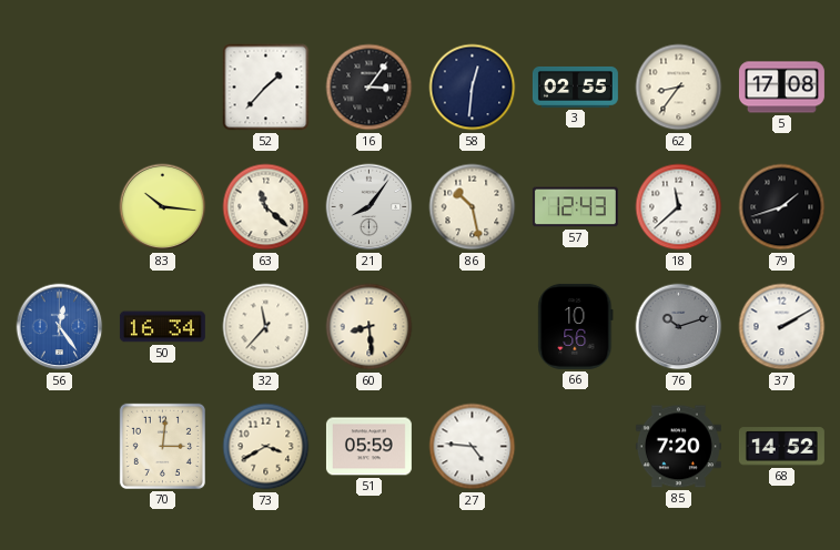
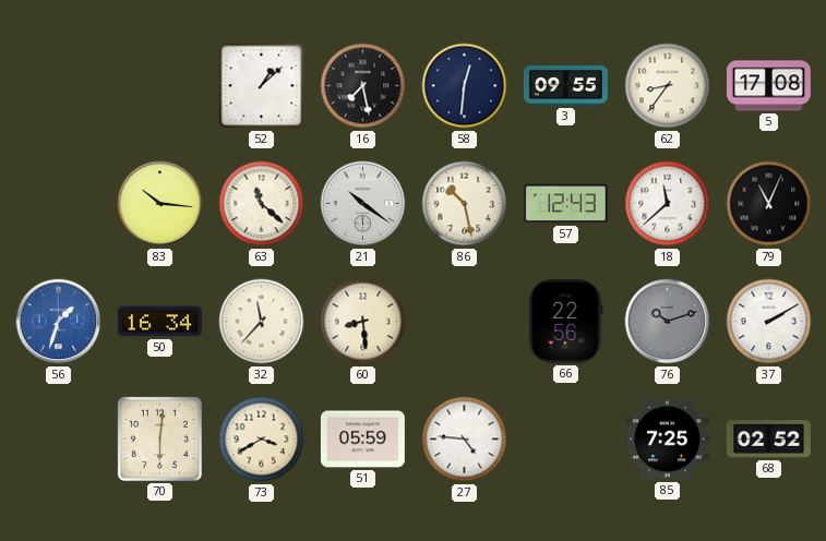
52: 1:37 -> 1:08
16: 3:06 -> 7:28
3: 02:55 -> 09:55
21: 8:06 -> 10:21
79: 1:42 -> 11:04
56: 12:24 -> 1:33
66: 10:56 -> 22:56
70: 3:01 -> 6:01
85: 7:20 -> 7:25
68: 14:52 -> 02:52
